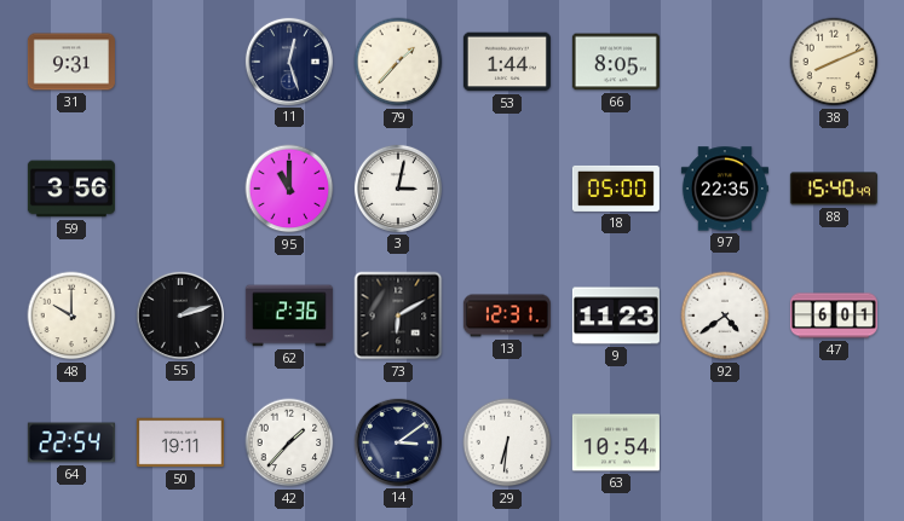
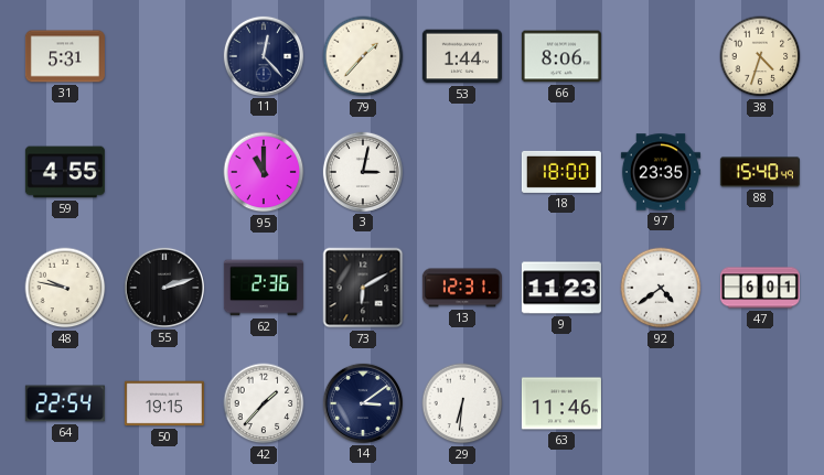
31: 9:31 -> 5:31
11: 12:27 -> 12:23
66: 8:05 -> 8:06
38: 8:11 -> 4:33
59: 3:56 -> 4:55
18: 05:00 -> 18:00
97: 22:35 -> 23:35
48: 10:00 -> 9:47
50: 19:11 -> 19:15
63: 10:54 -> 11:46
